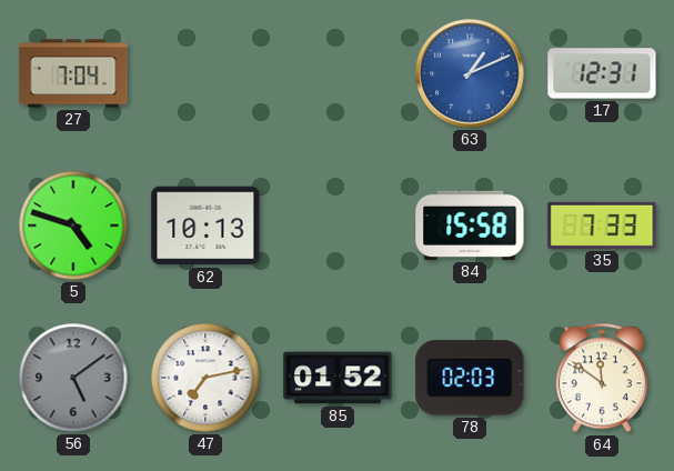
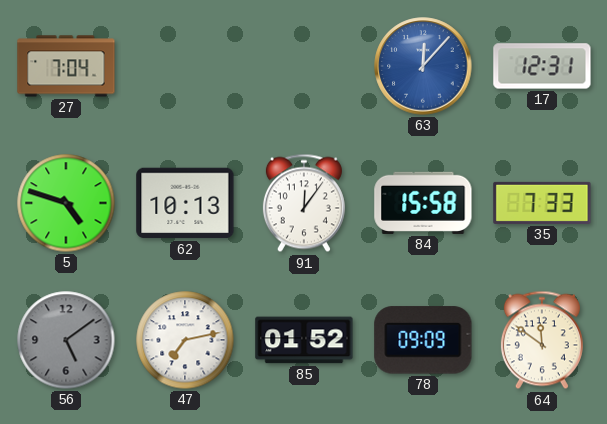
63: 1:11 -> 12:07
91: none -> 12:06
78: 02:03 -> 09:09
